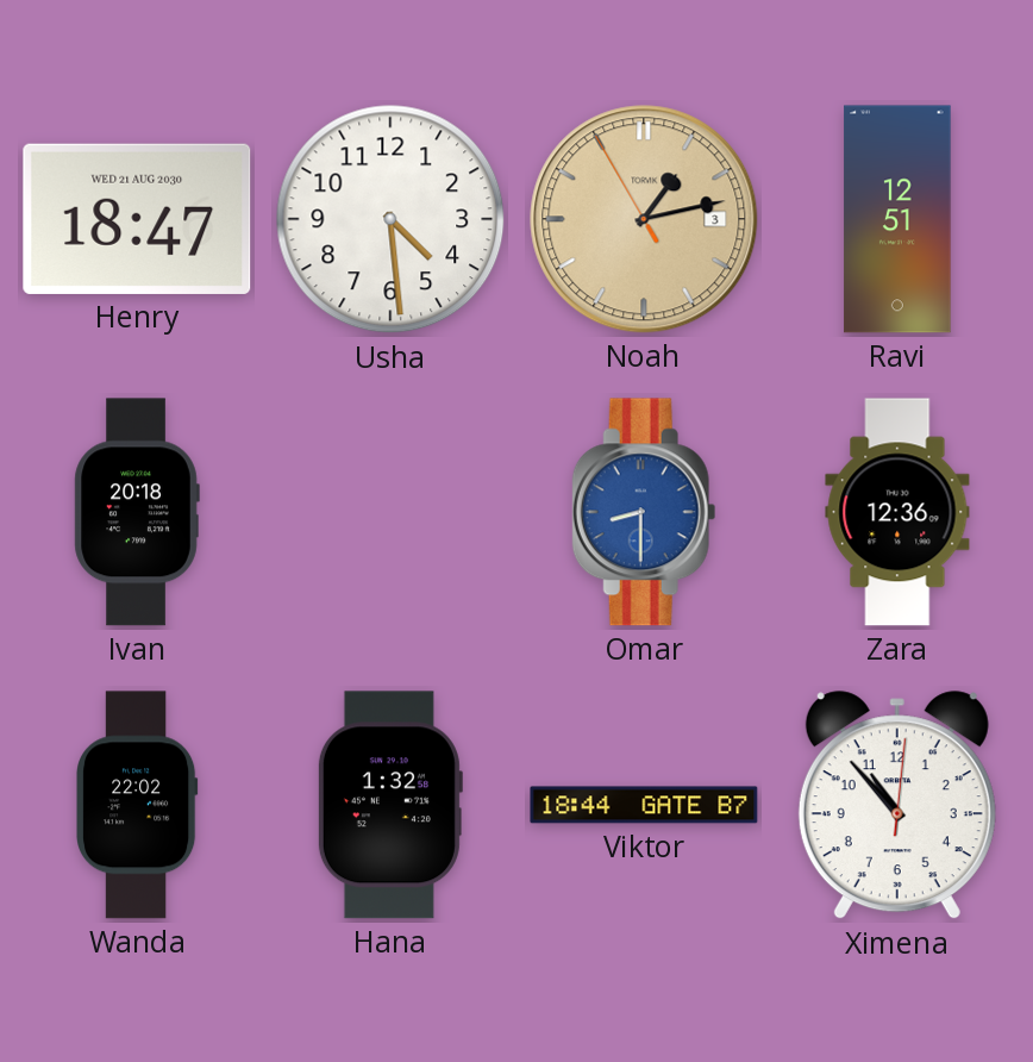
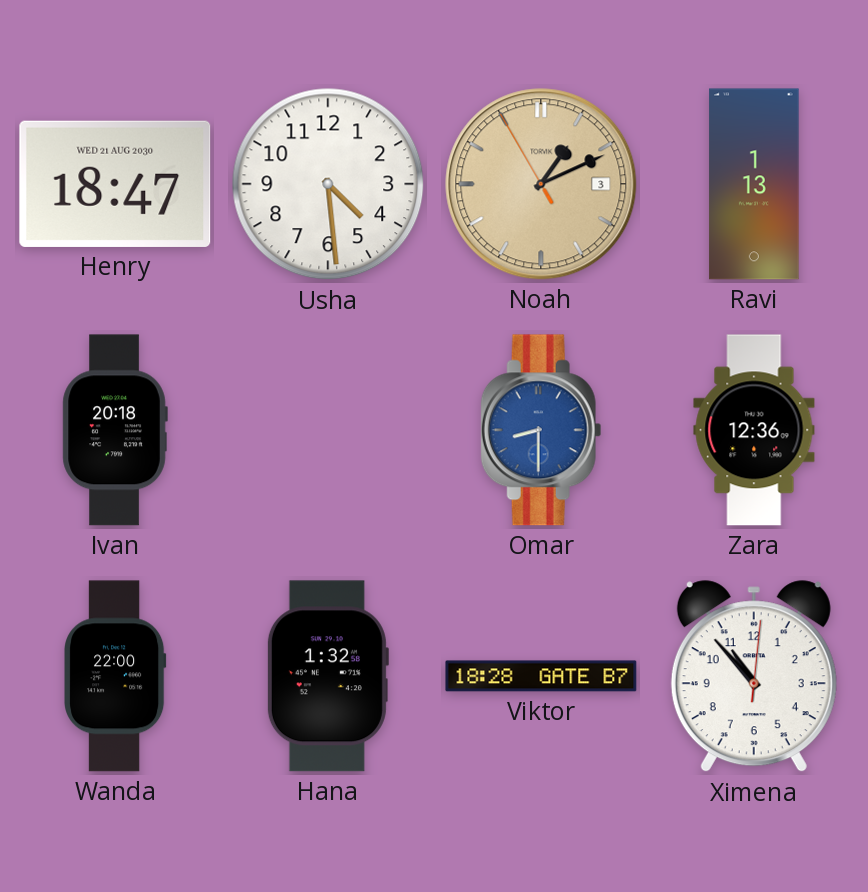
Noah: 1:12 -> 1:10
Ravi: 12:51 -> 1:13
Wanda: 22:02 -> 22:00
Viktor: 18:44 -> 18:28
